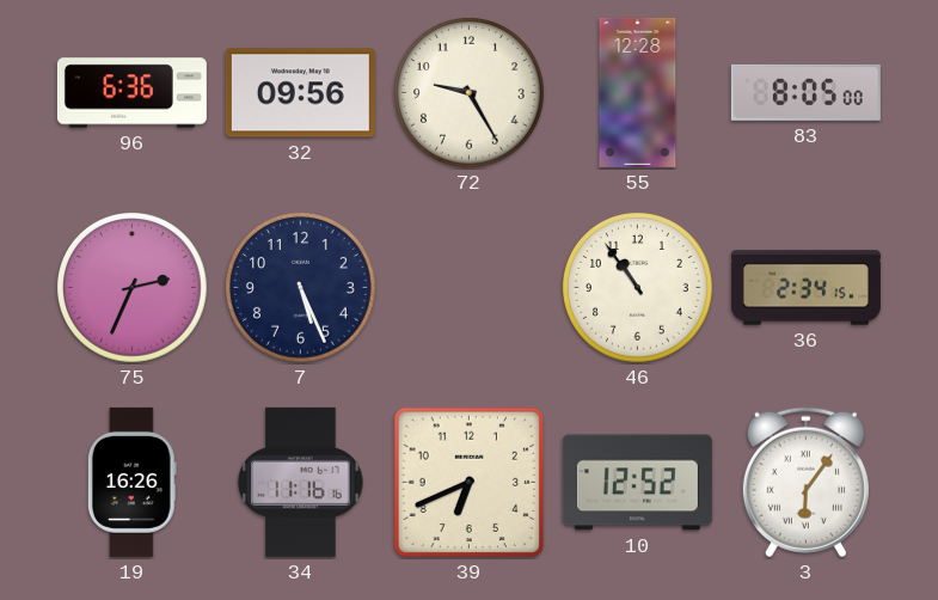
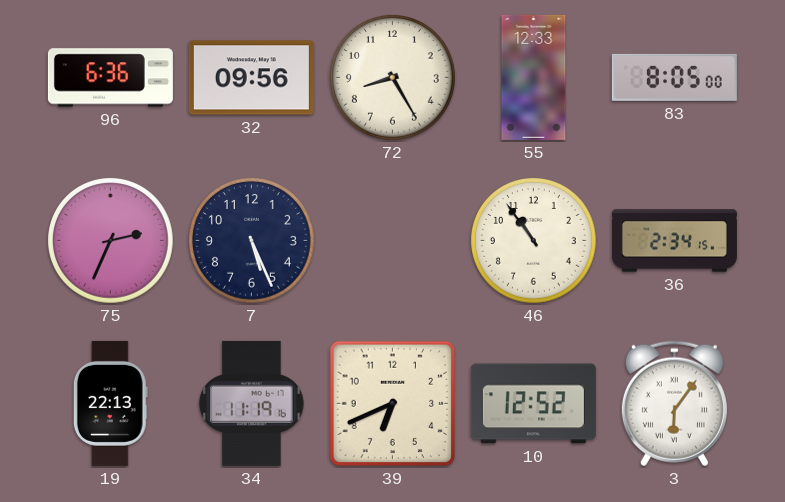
72: 9:25 -> 8:25
55: 12:28 -> 12:33
19: 16:26 -> 22:13
34: 11:16 -> 11:19
